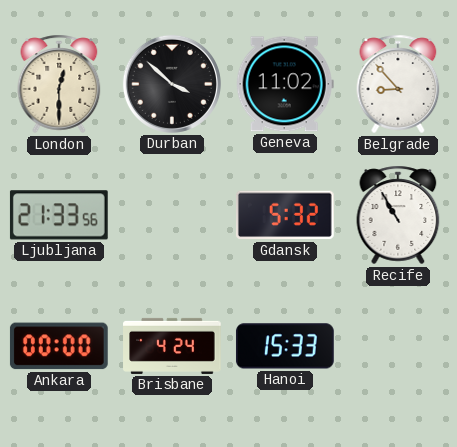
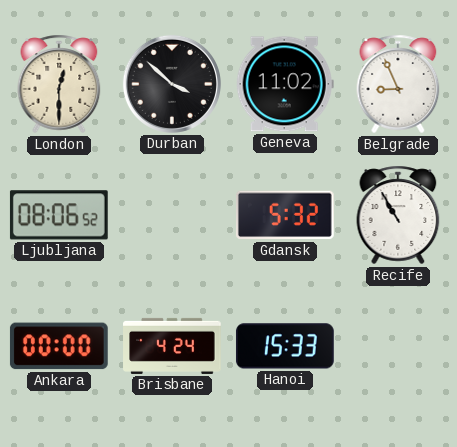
Belgrade: 8:53 -> 8:56
Ljubljana: 21:33 -> 08:06
